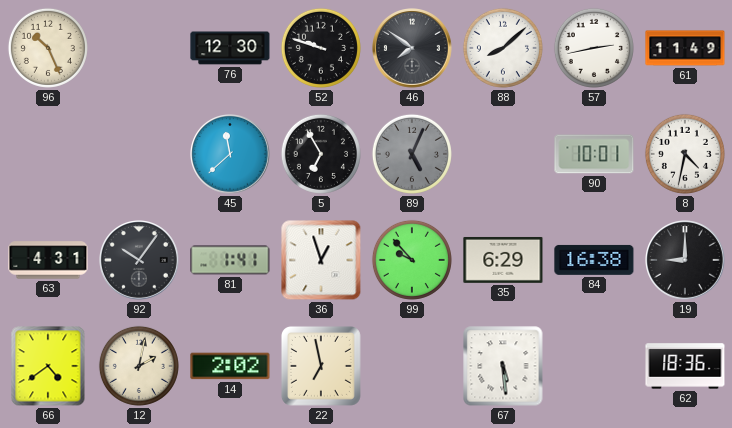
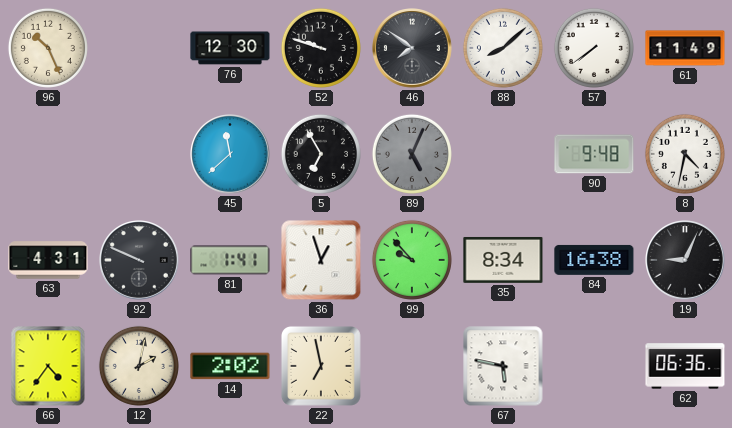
57: 2:43 -> 7:39
90: 10:01 -> 9:48
92: 10:06 -> 9:49
35: 6:29 -> 8:34
19: 9:00 -> 9:04
66: 4:39 -> 4:36
67: 5:29 -> 5:47
62: 18:36 -> 06:36
